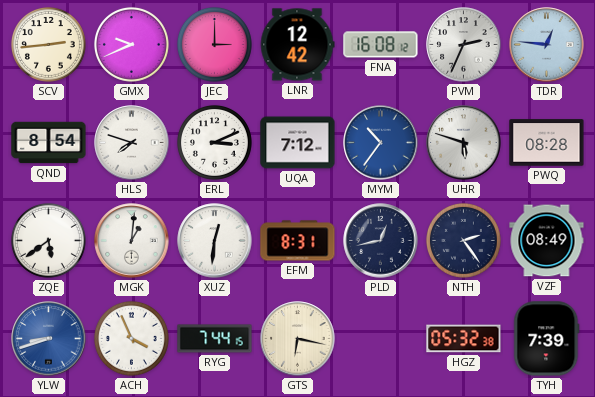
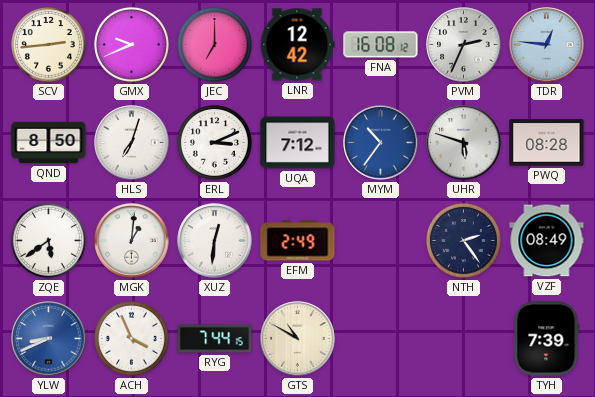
JEC: 3:00 -> 7:00
QND: 8:54 -> 8:50
HLS: 7:48 -> 7:03
EFM: 8:31 -> 2:49
PLD: 12:43 -> none
YLW: 8:42 -> 8:41
GTS: 6:17 -> 10:50
HGZ: 05:32 -> none
